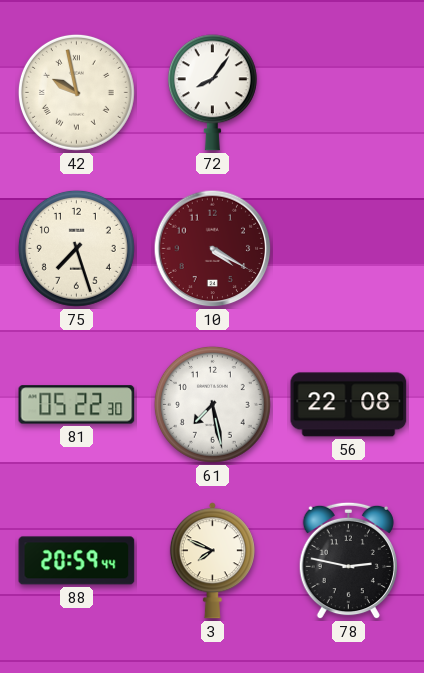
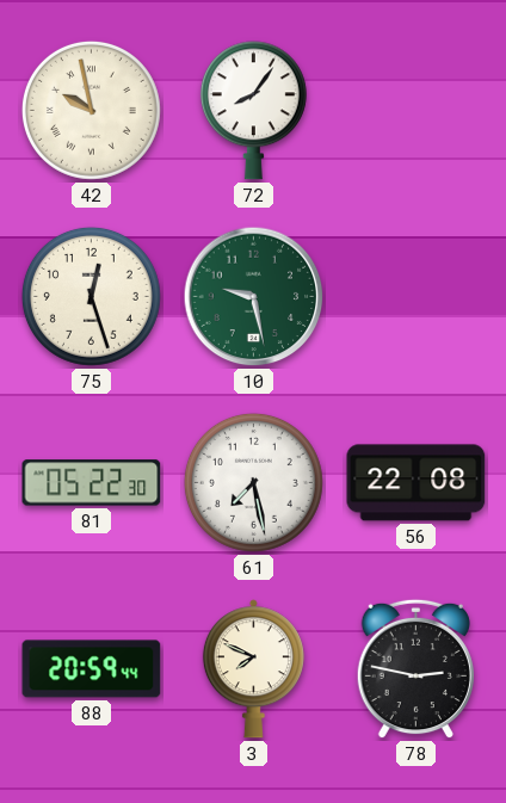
75: 7:27 -> 12:27
10: 4:20 -> 9:28
10 dial: burgundy -> green
